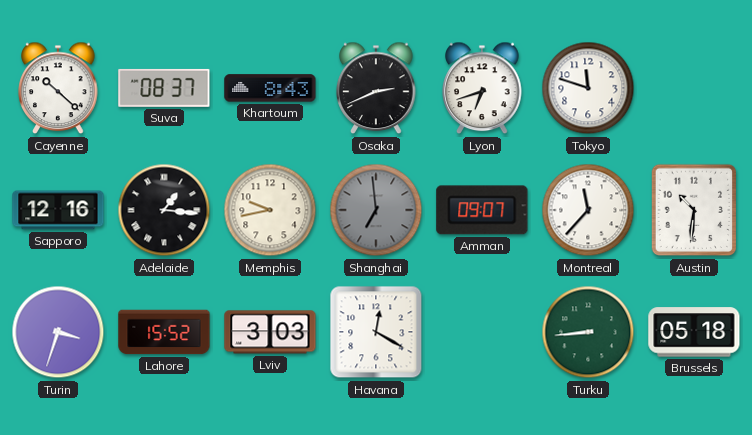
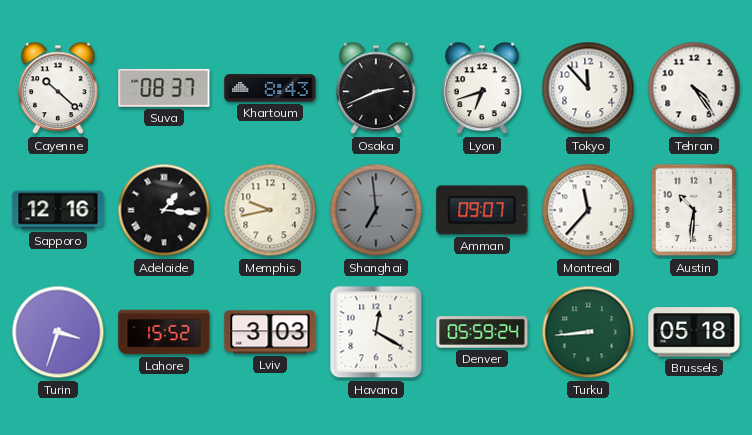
Tokyo: 11:48 -> 11:53
Tehran: none -> 4:24
Denver: none -> 05:59
